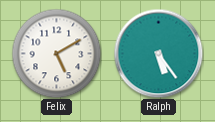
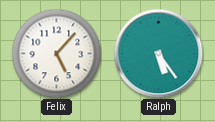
Felix: 5:10 -> 5:07
